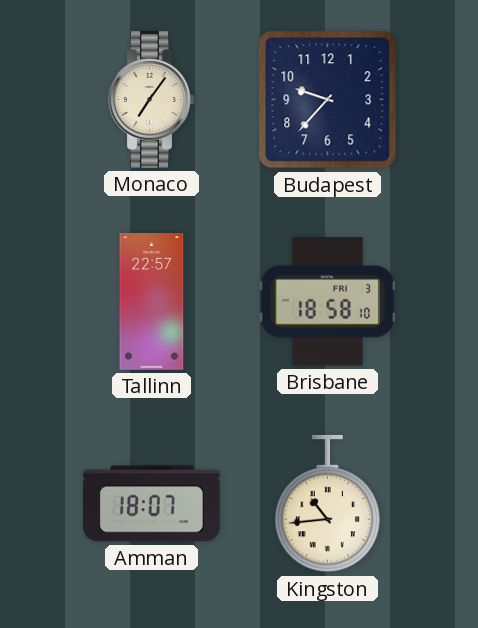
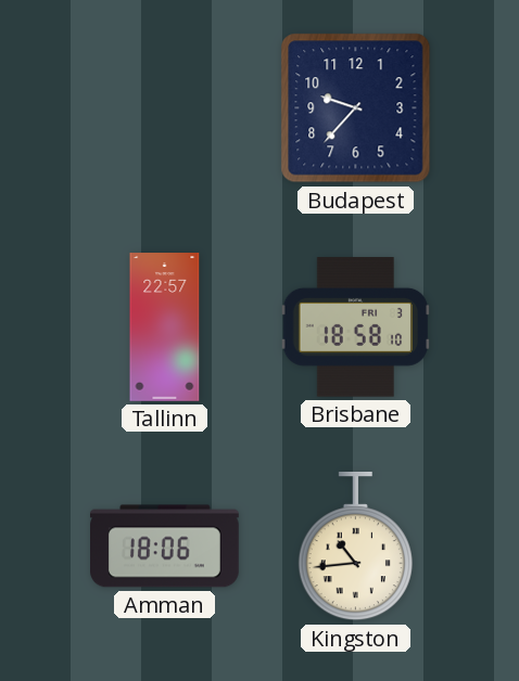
Monaco: 7:06 -> none
Amman: 18:07 -> 18:06
